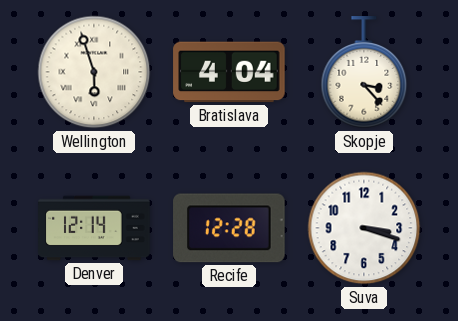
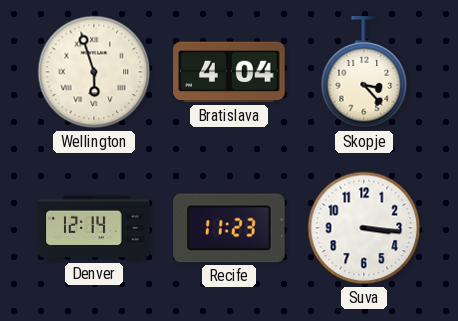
Recife: 12:28 -> 11:23
Suva: 3:18 -> 3:16
